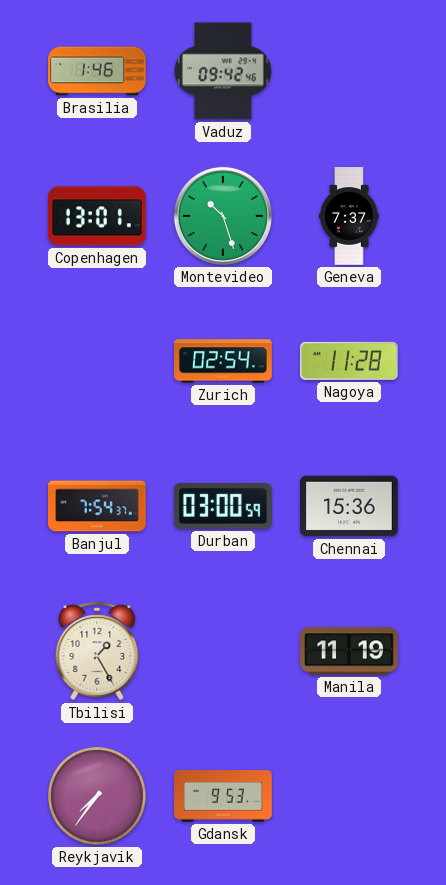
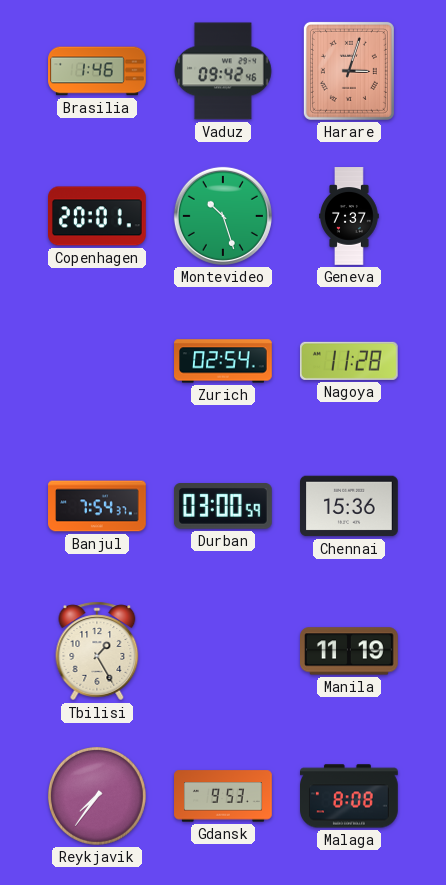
Harare: none -> 3:03
Copenhagen: 13:01 -> 20:01
Malaga: none -> 8:08
